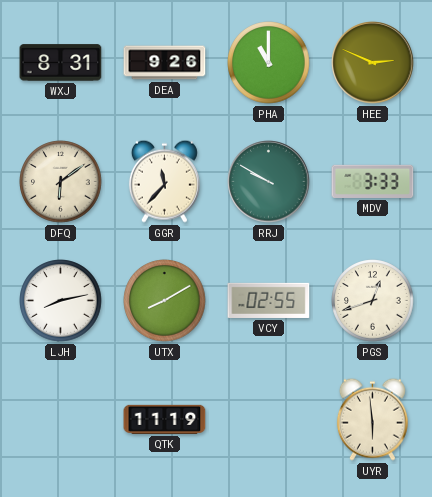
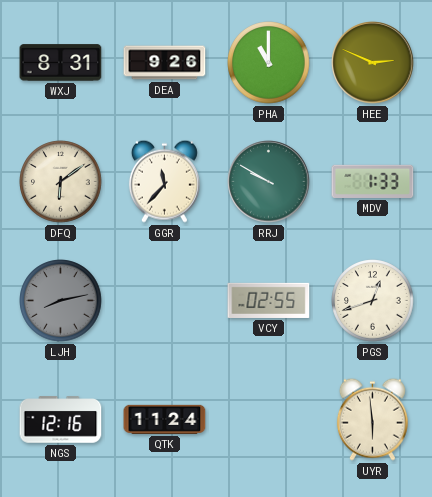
MDV: 3:33 -> 1:33
LJH dial: white -> grey
UTX: 8:10 -> none
NGS: none -> 12:16
QTK: 11:19 -> 11:24
